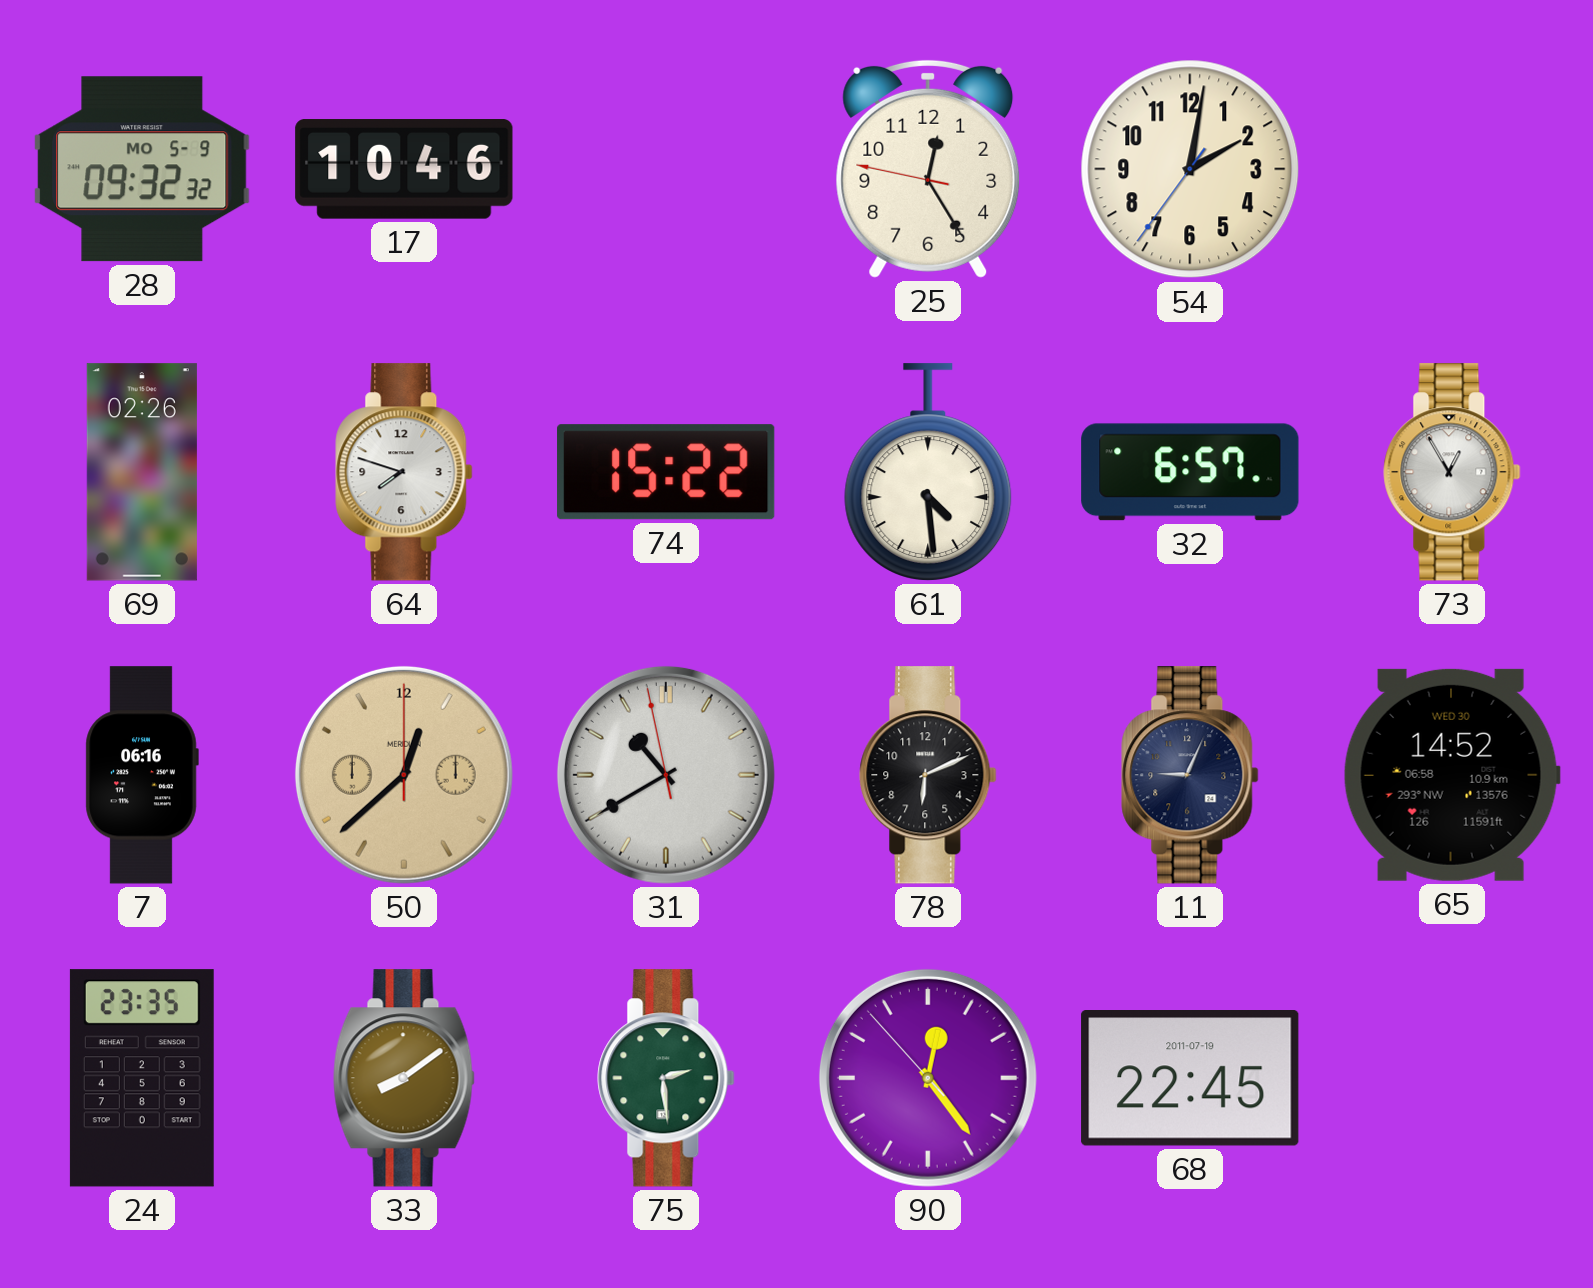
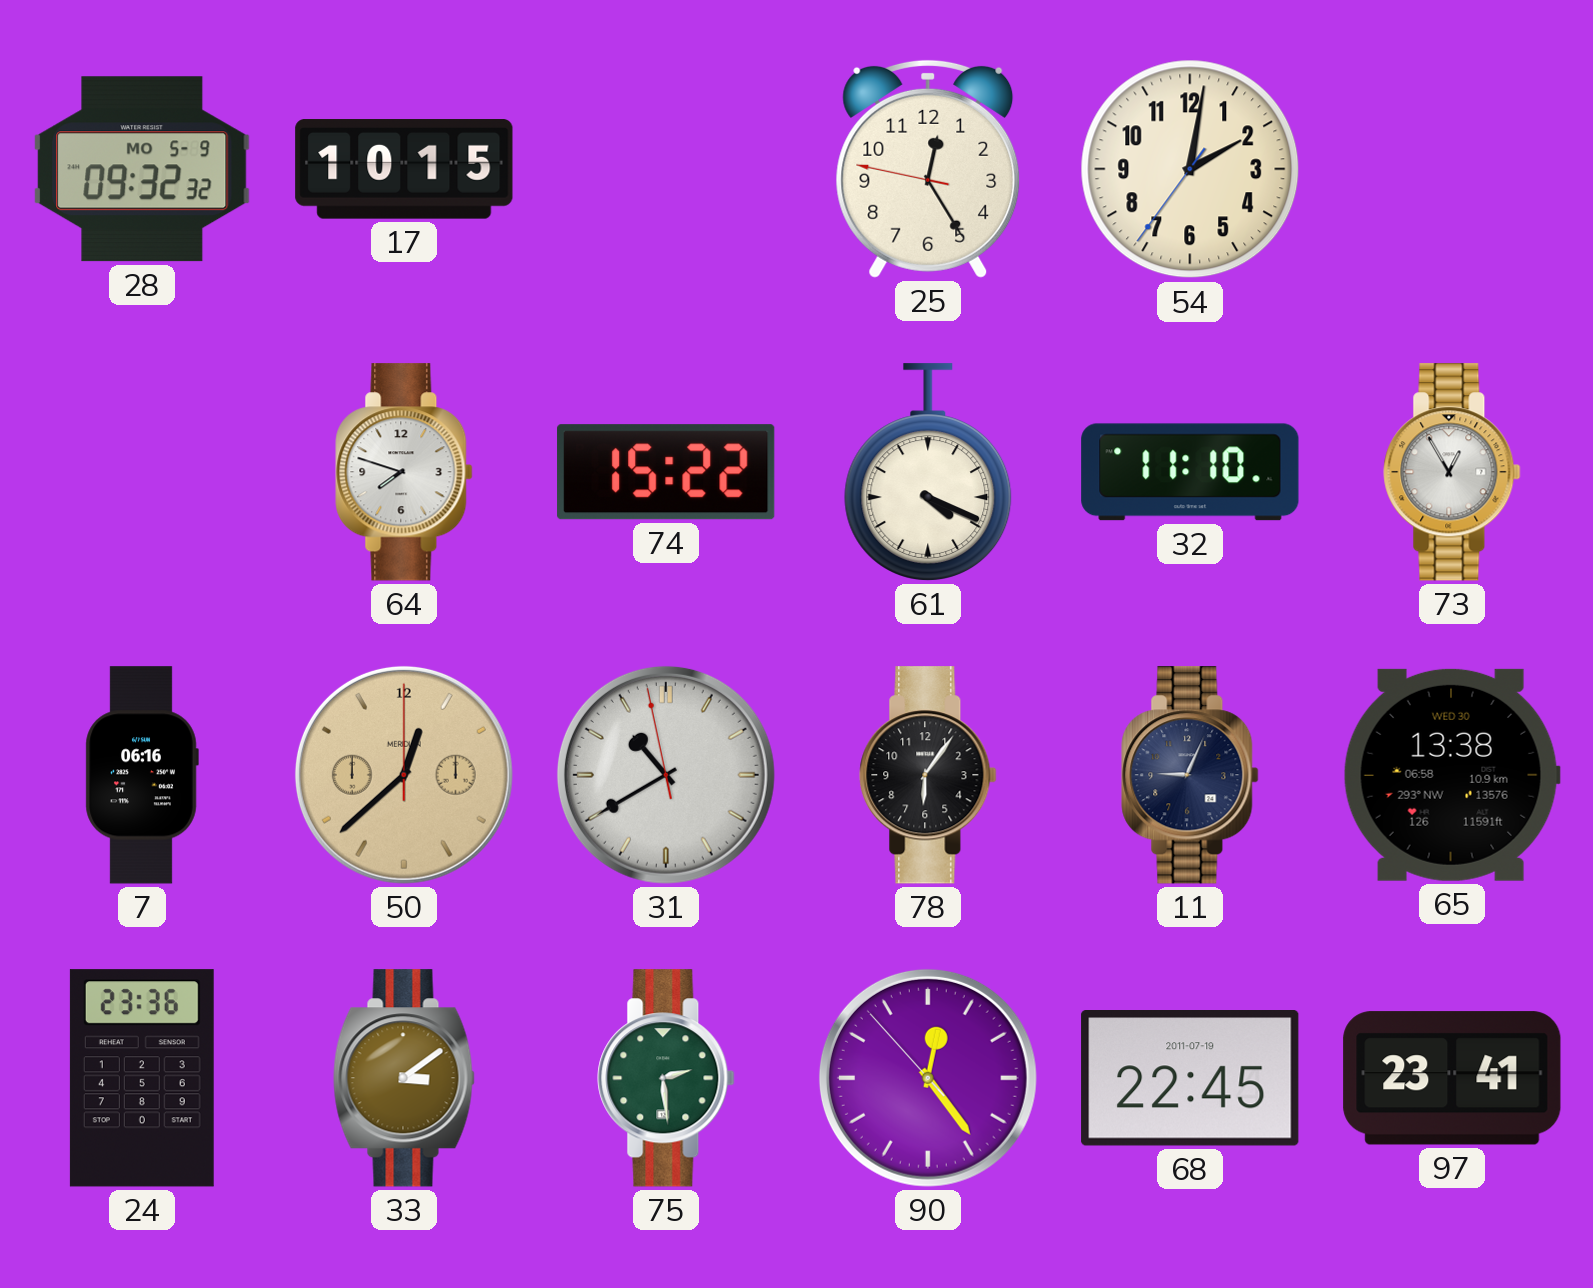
17: 10:46 -> 10:15
69: 02:26 -> none
61: 4:29 -> 4:19
32: 6:57 -> 11:10
78: 6:11 -> 6:06
65: 14:52 -> 13:38
24: 23:35 -> 23:36
33: 8:09 -> 3:09
97: none -> 23:41
